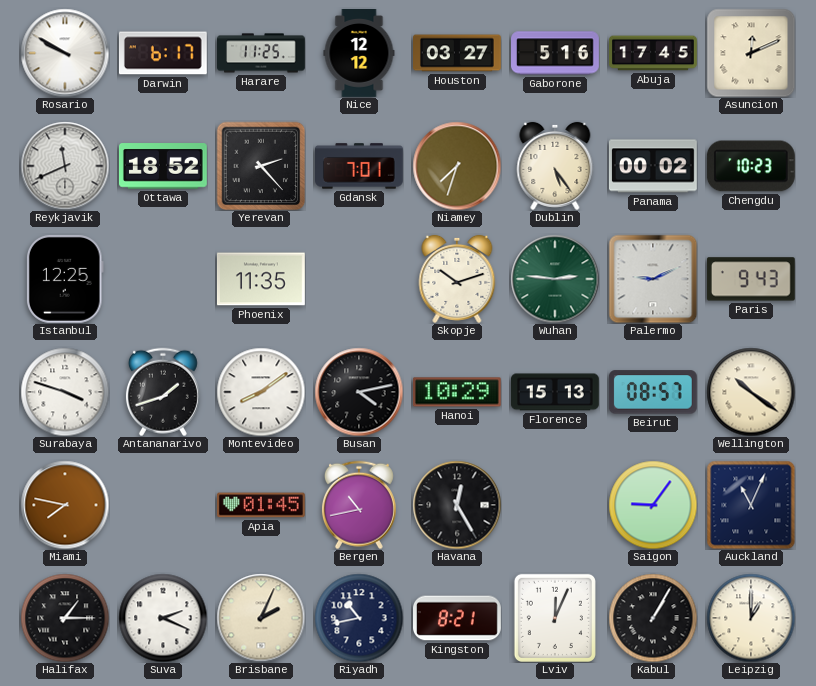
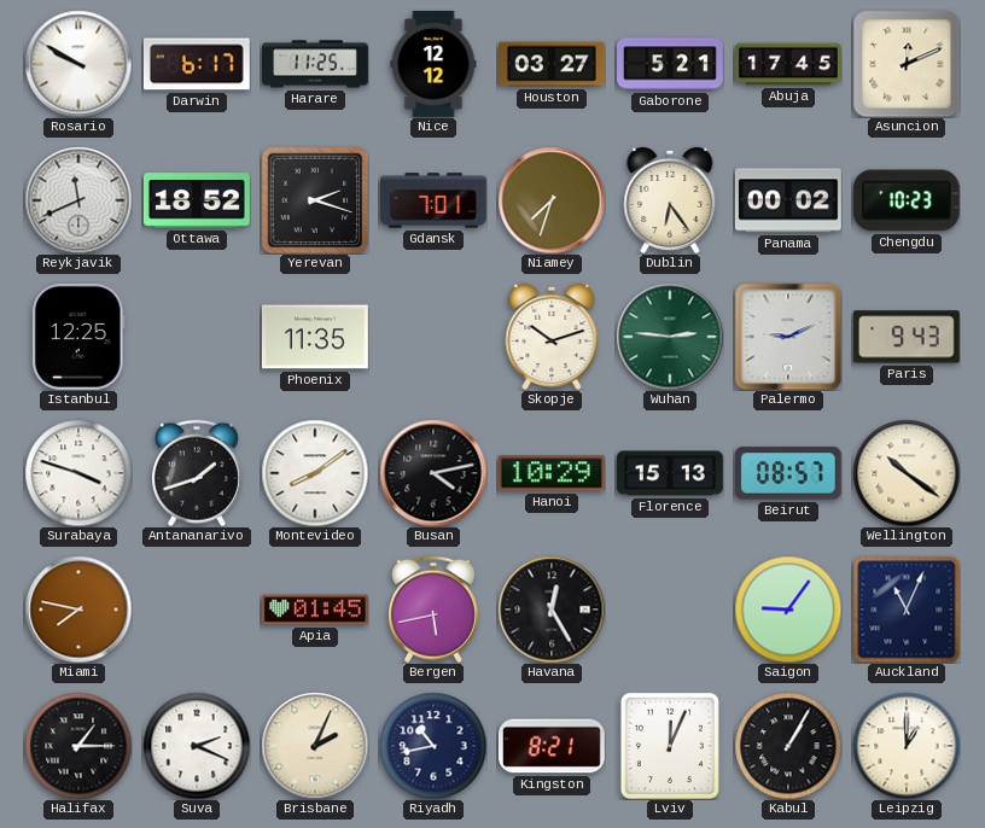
Gaborone: 5:16 -> 5:21
Yerevan: 2:23 -> 2:18
Dublin: 5:24 -> 6:24
Bergen: 10:43 -> 5:43
